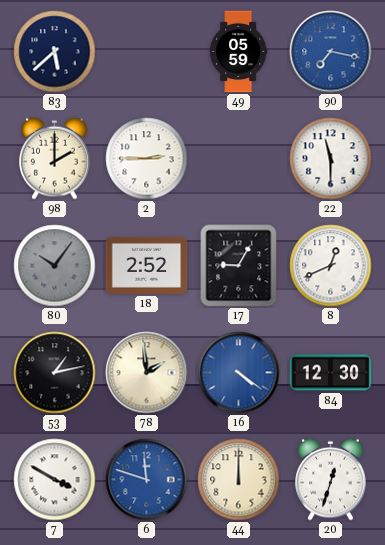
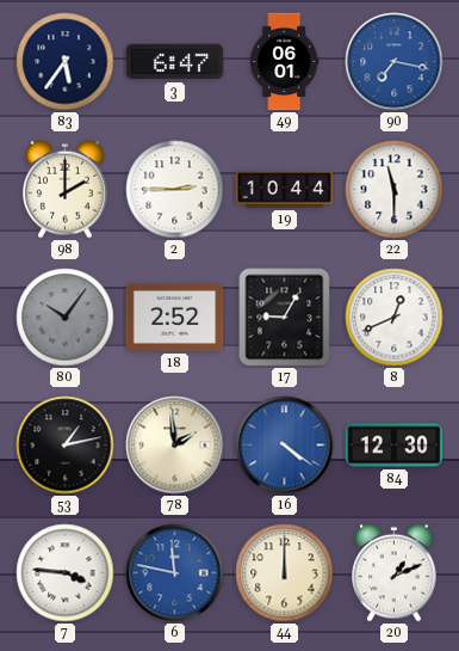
83: 5:38 -> 5:36
3: none -> 6:47
49: 05:59 -> 06:01
19: none -> 10:44
7: 3:50 -> 3:46
6: 11:48 -> 11:47
20: 12:33 -> 1:11
